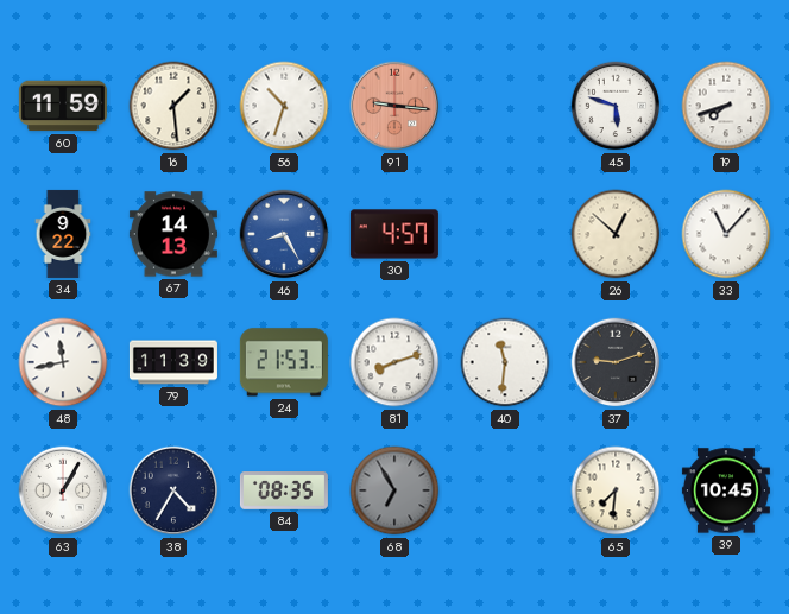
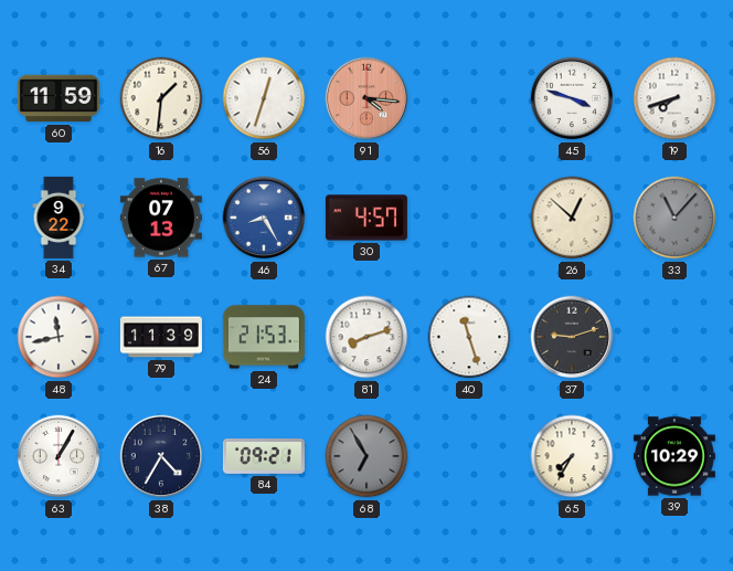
16: 1:29 -> 1:31
56: 10:33 -> 12:33
91: 9:16 -> 4:16
45: 5:48 -> 3:48
67: 14:13 -> 07:13
33 dial: white -> grey
40: 11:31 -> 11:27
84: 08:35 -> 09:21
65: 7:31 -> 7:35
39: 10:45 -> 10:29
